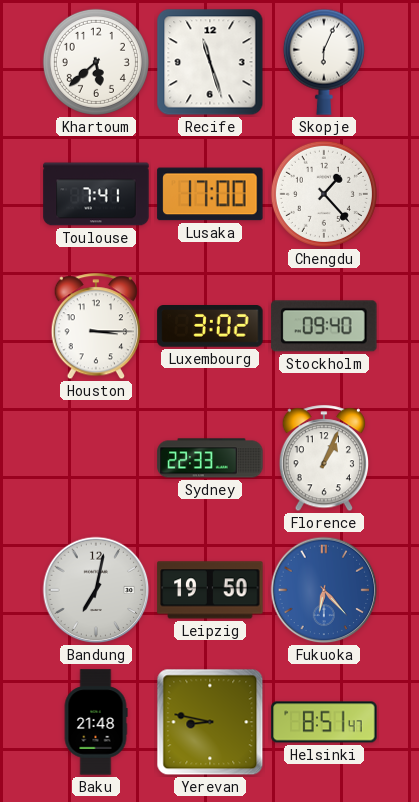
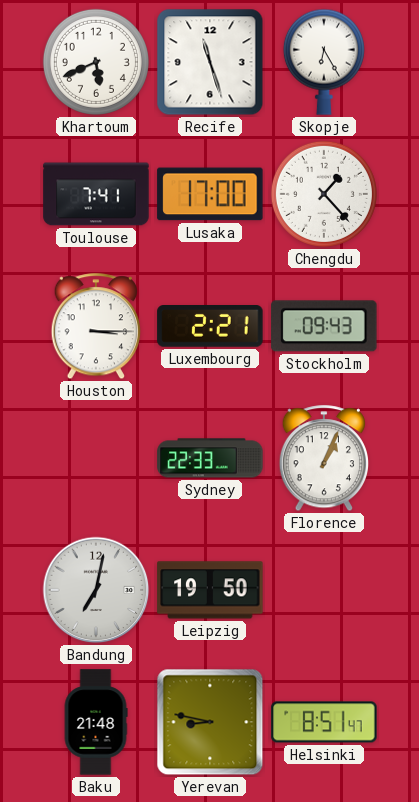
Khartoum: 5:38 -> 5:41
Skopje: 6:04 -> 6:25
Luxembourg: 3:02 -> 2:21
Stockholm: 09:40 -> 09:43
Fukuoka: 6:23 -> none
